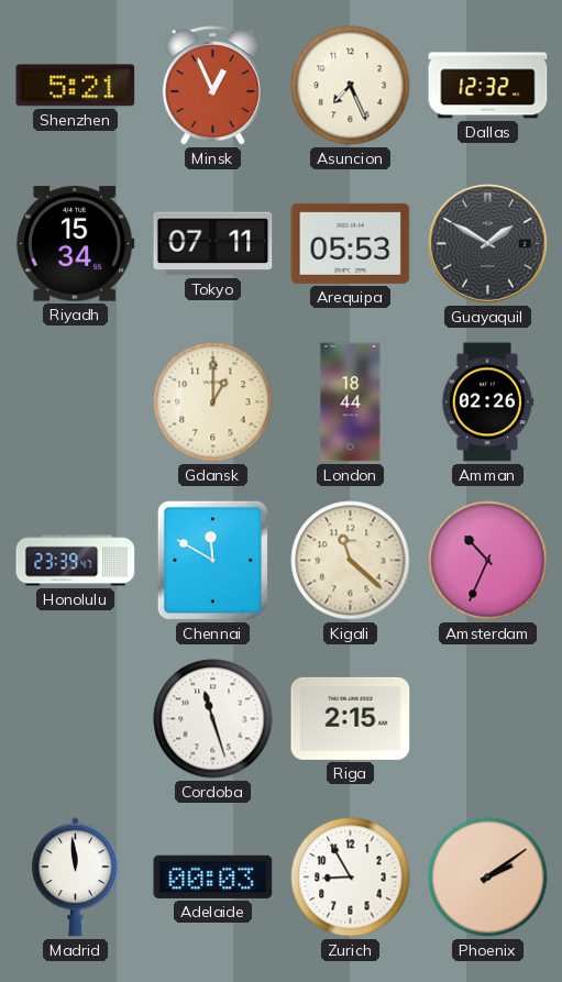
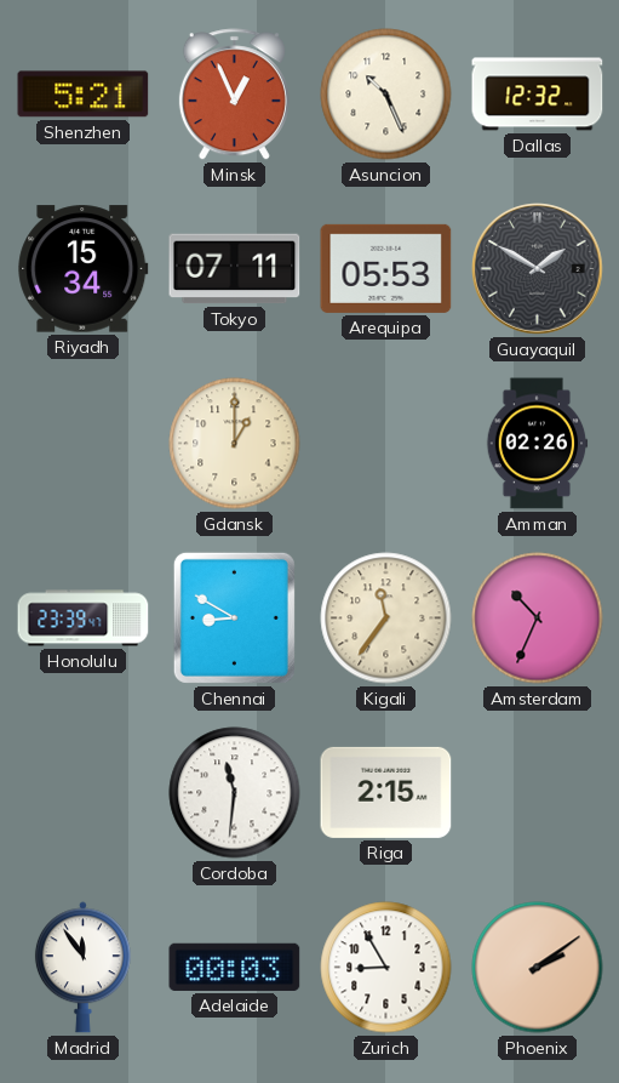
Asuncion: 7:26 -> 10:26
London: 18:44 -> none
Chennai: 11:50 -> 8:50
Kigali: 11:22 -> 11:36
Cordoba: 11:27 -> 11:31
Madrid: 11:59 -> 11:54
